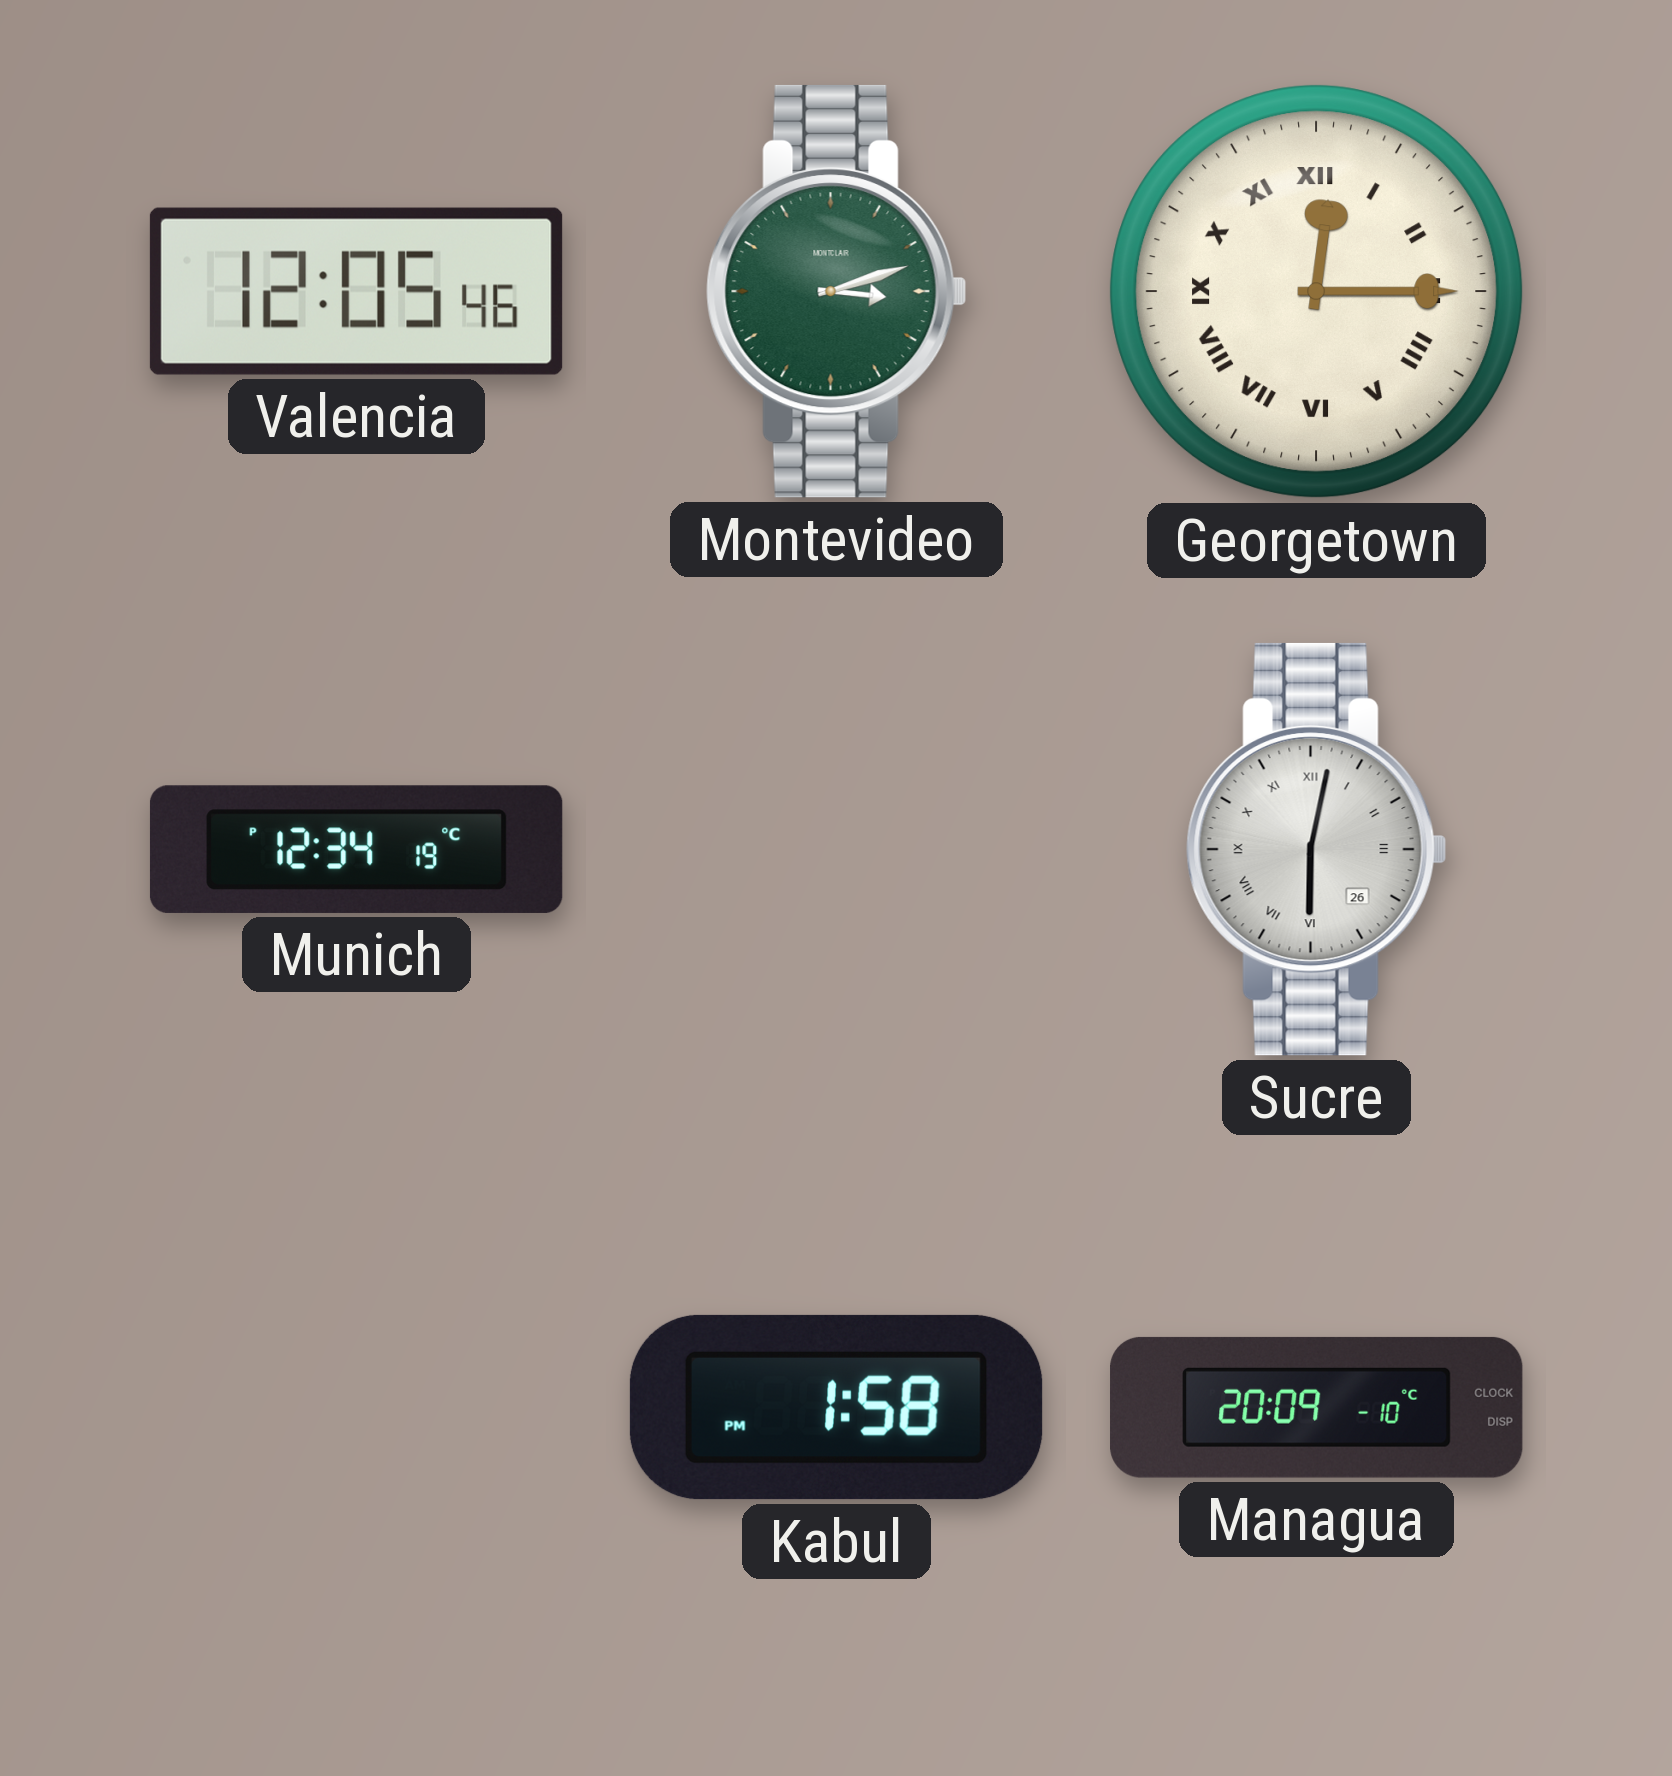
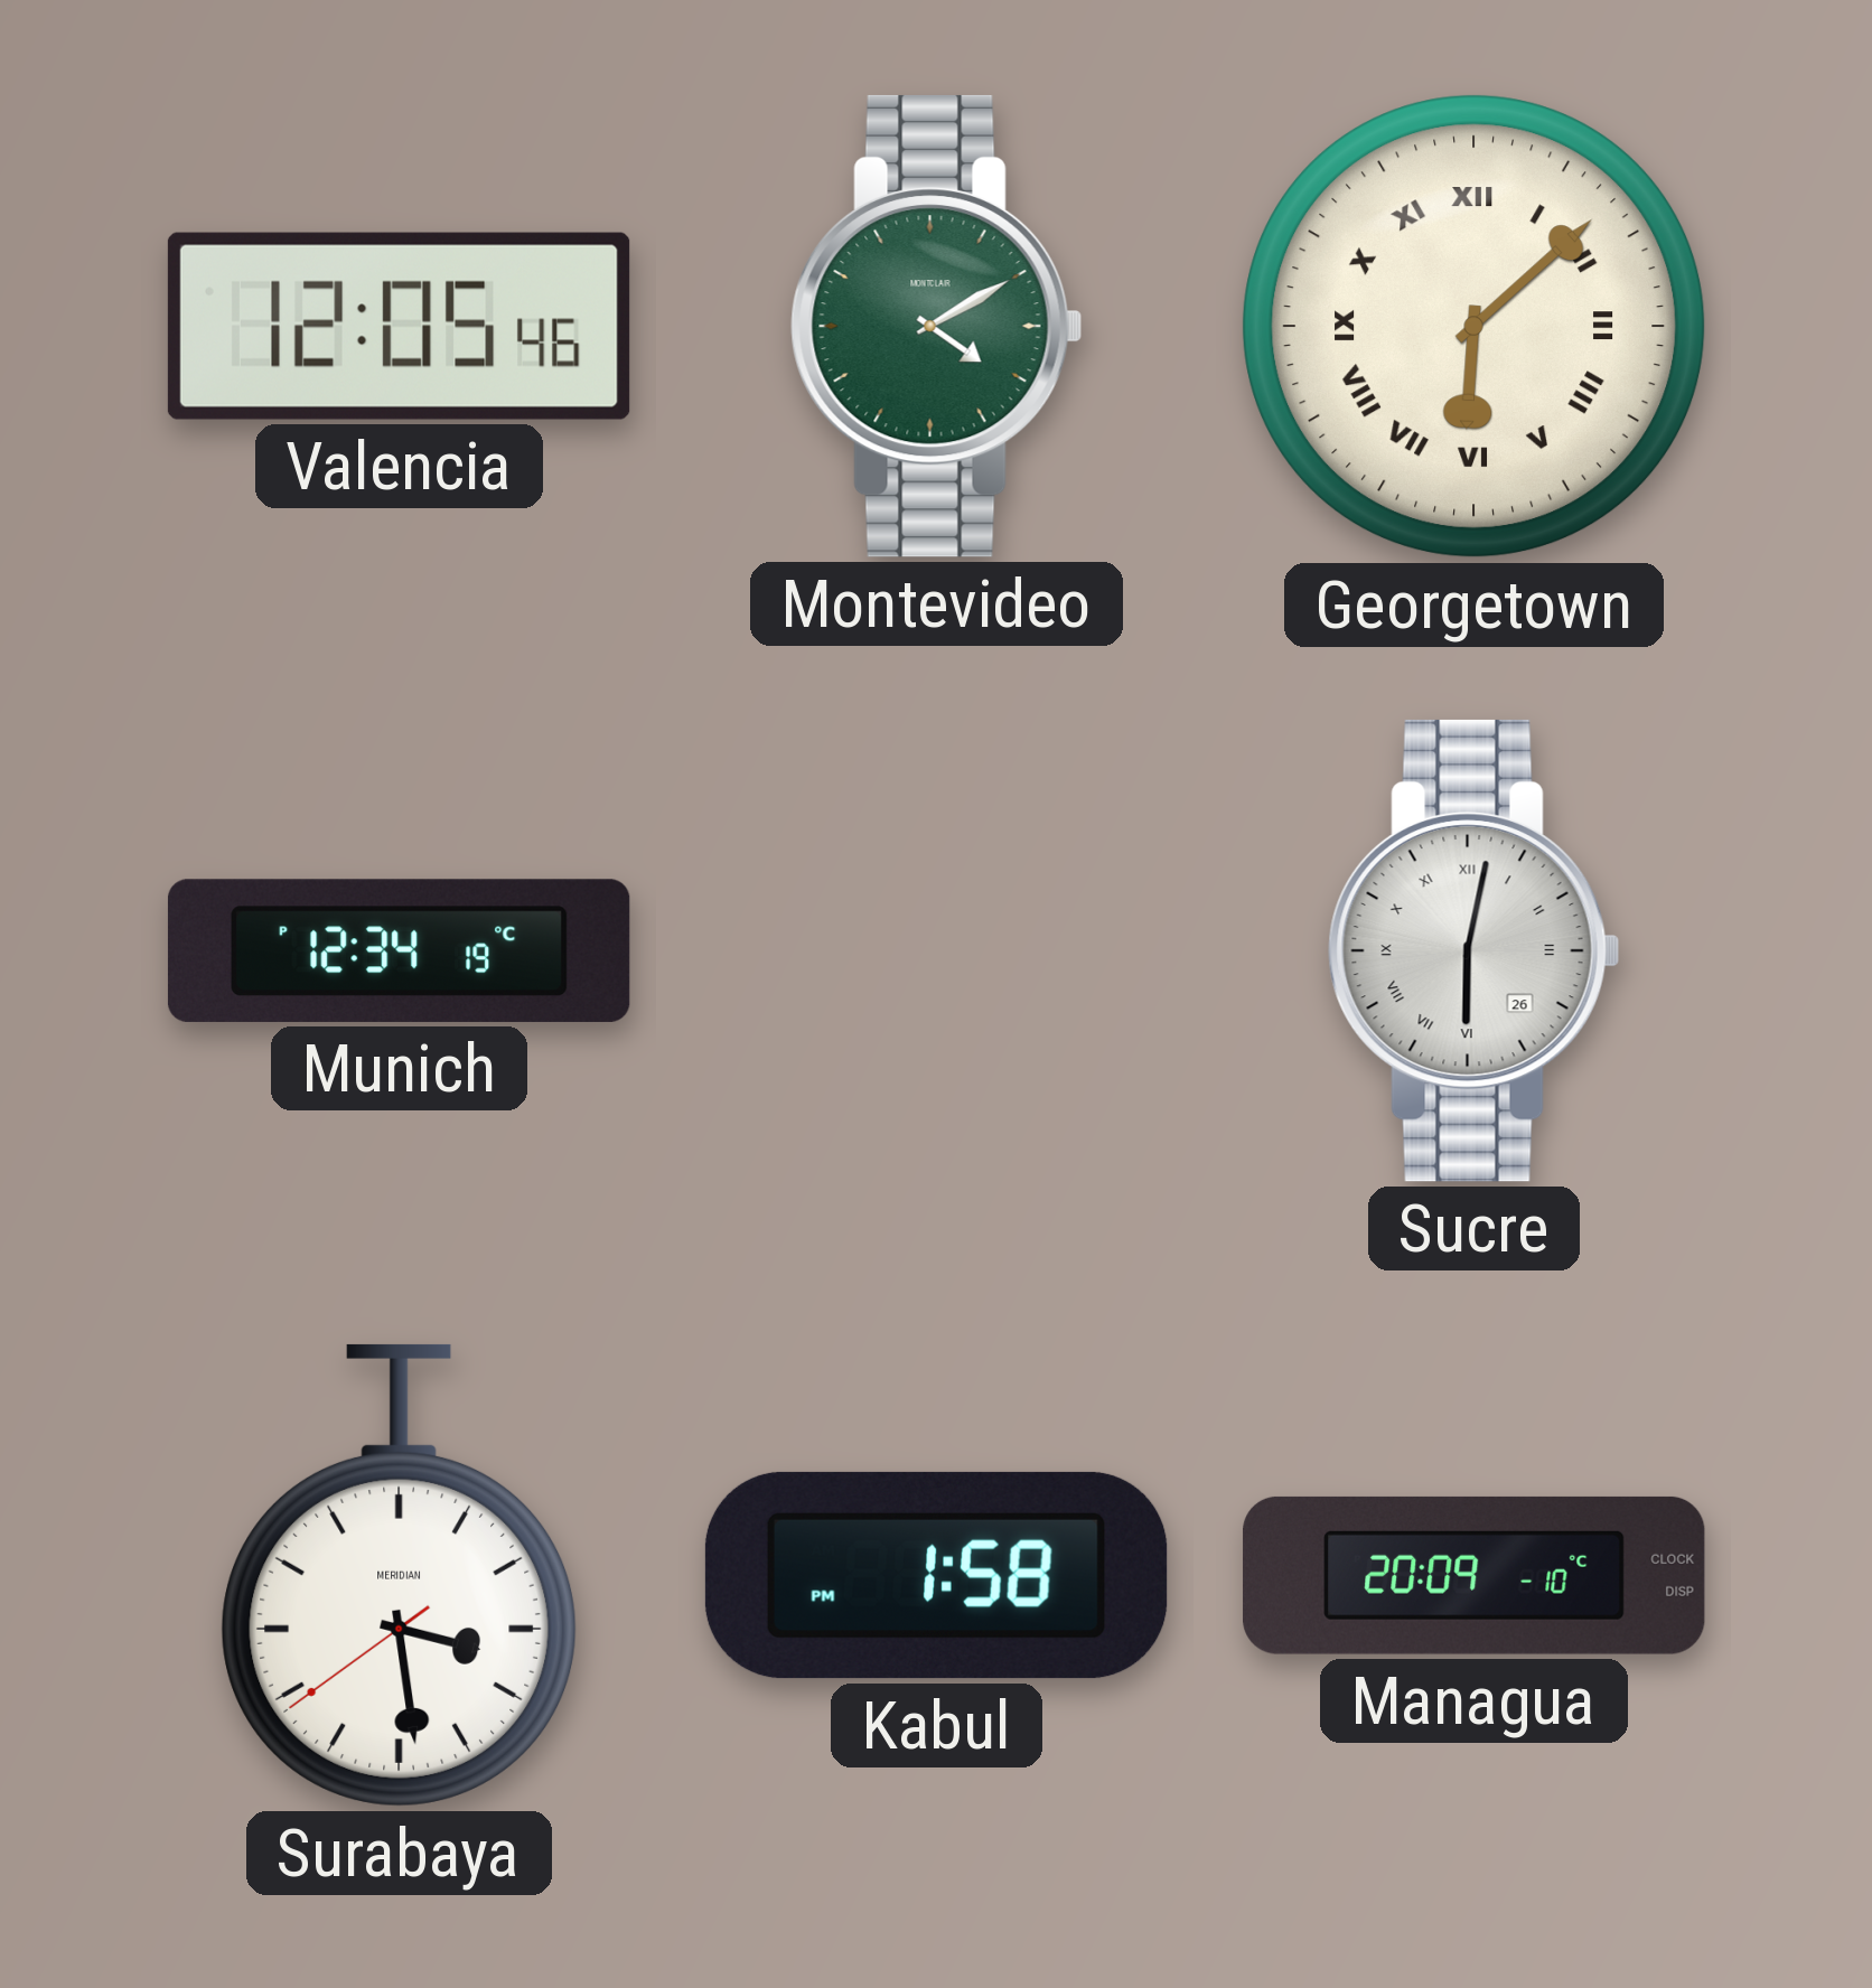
Montevideo: 3:12 -> 4:10
Georgetown: 12:15 -> 6:08
Surabaya: none -> 3:28
